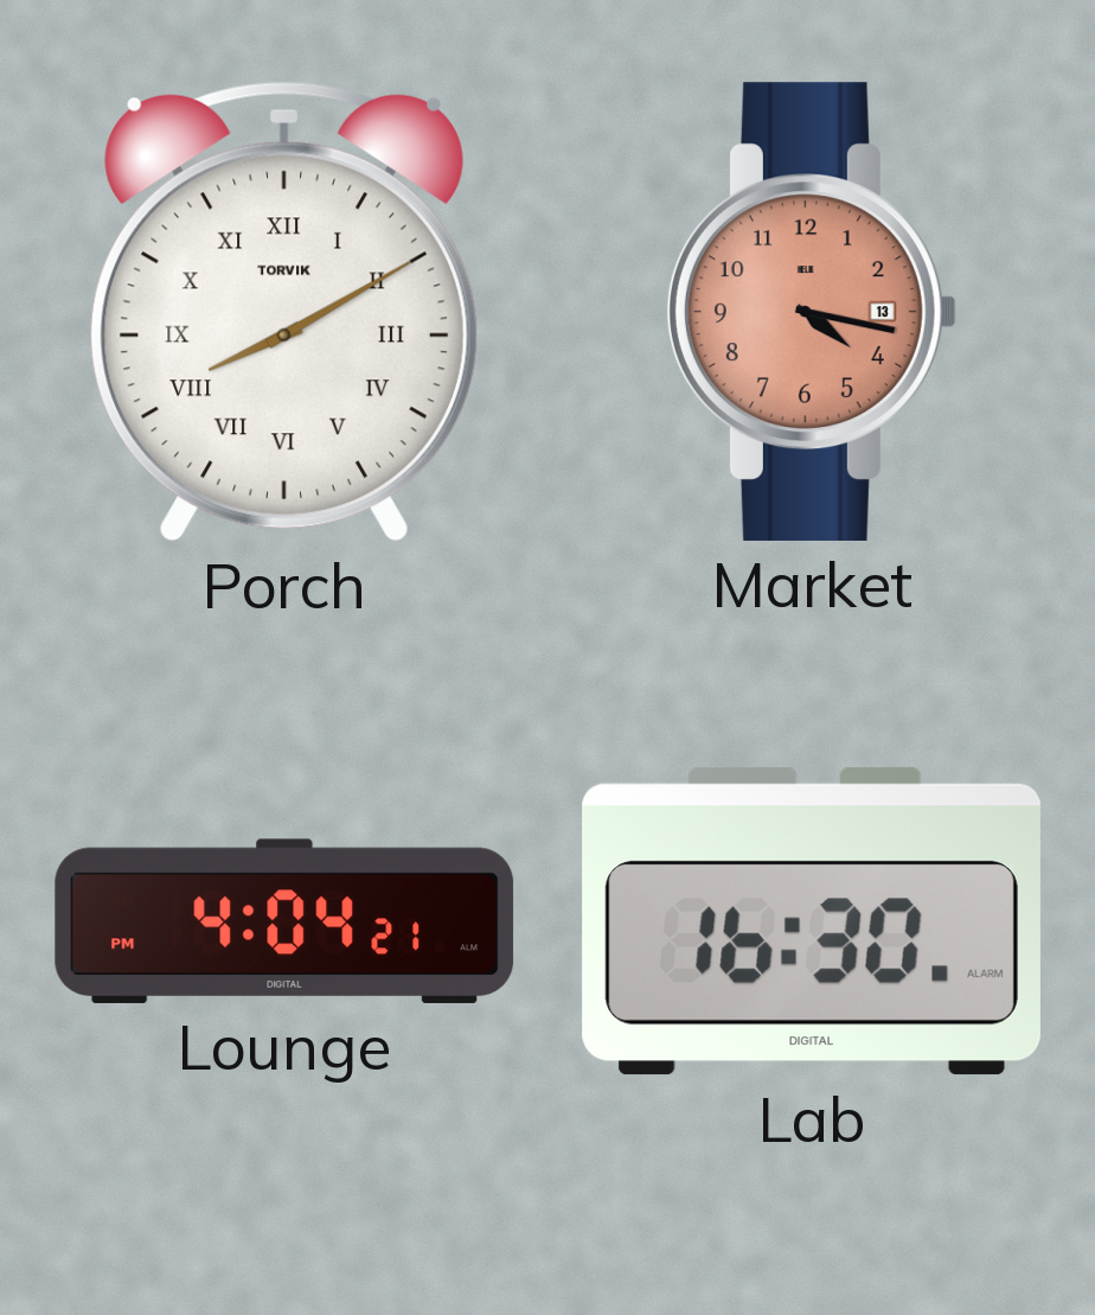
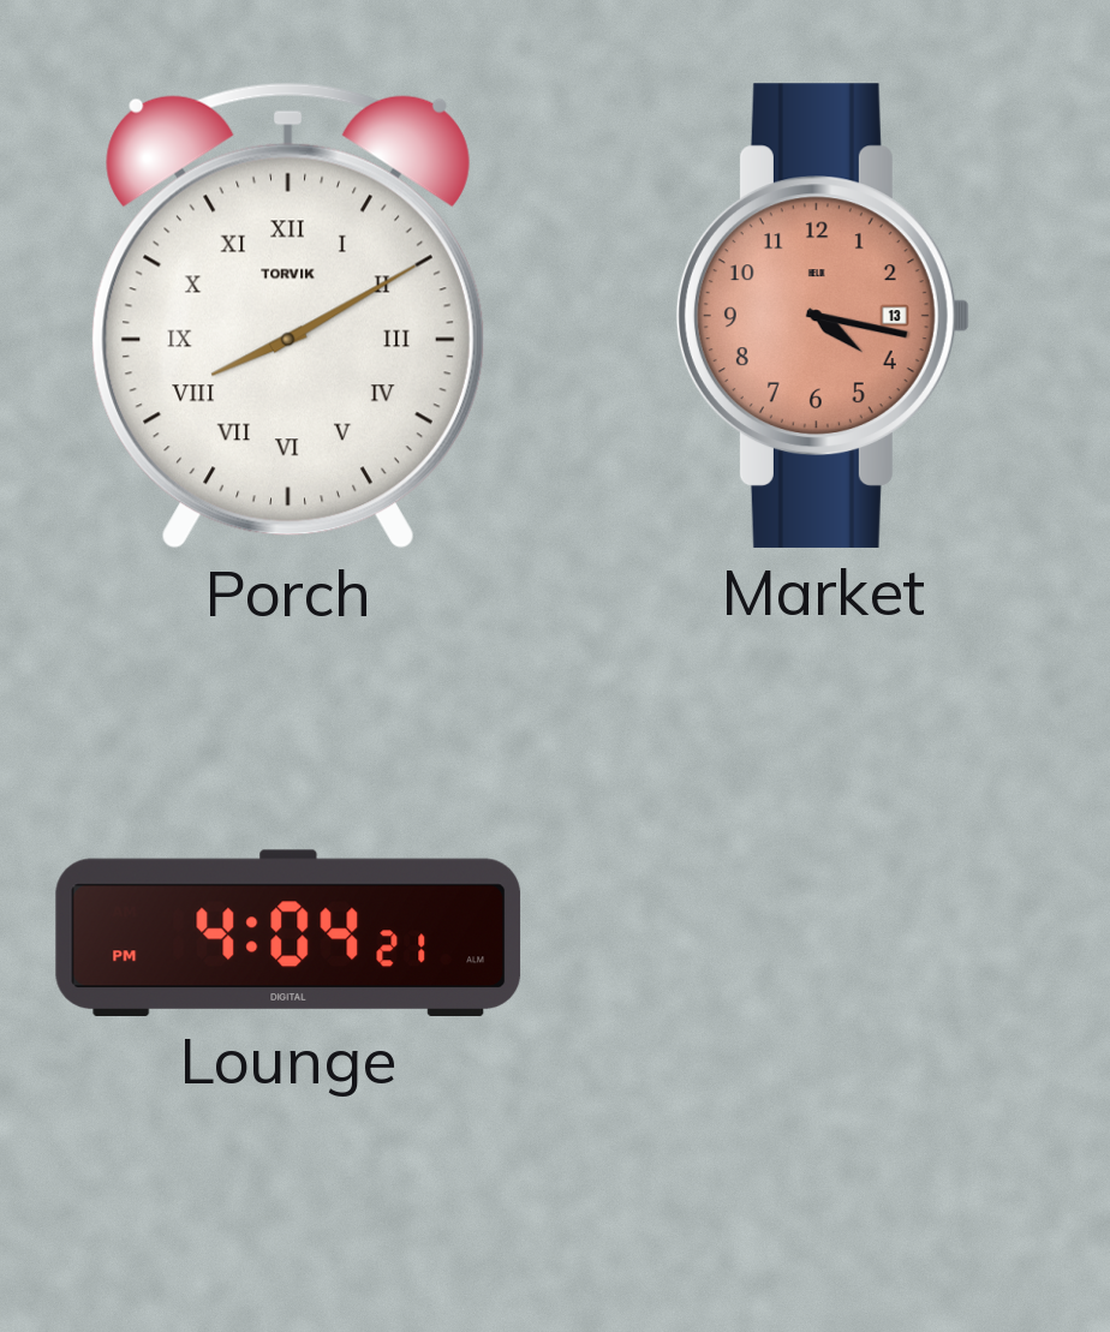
Lab: 16:30 -> none
